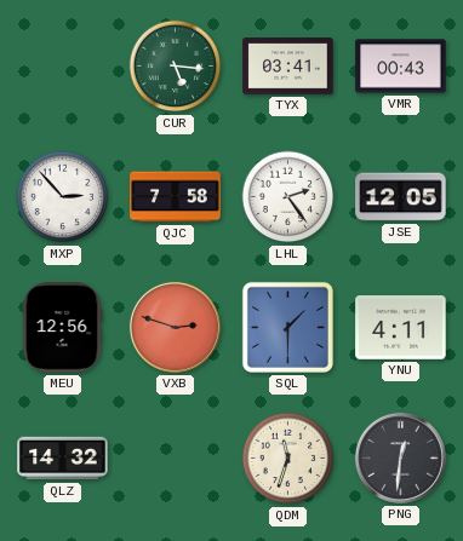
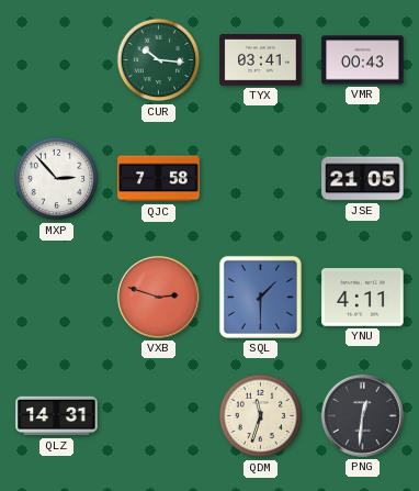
CUR: 5:16 -> 10:16
LHL: 2:24 -> none
JSE: 12:05 -> 21:05
MEU: 12:56 -> none
QLZ: 14:32 -> 14:31
